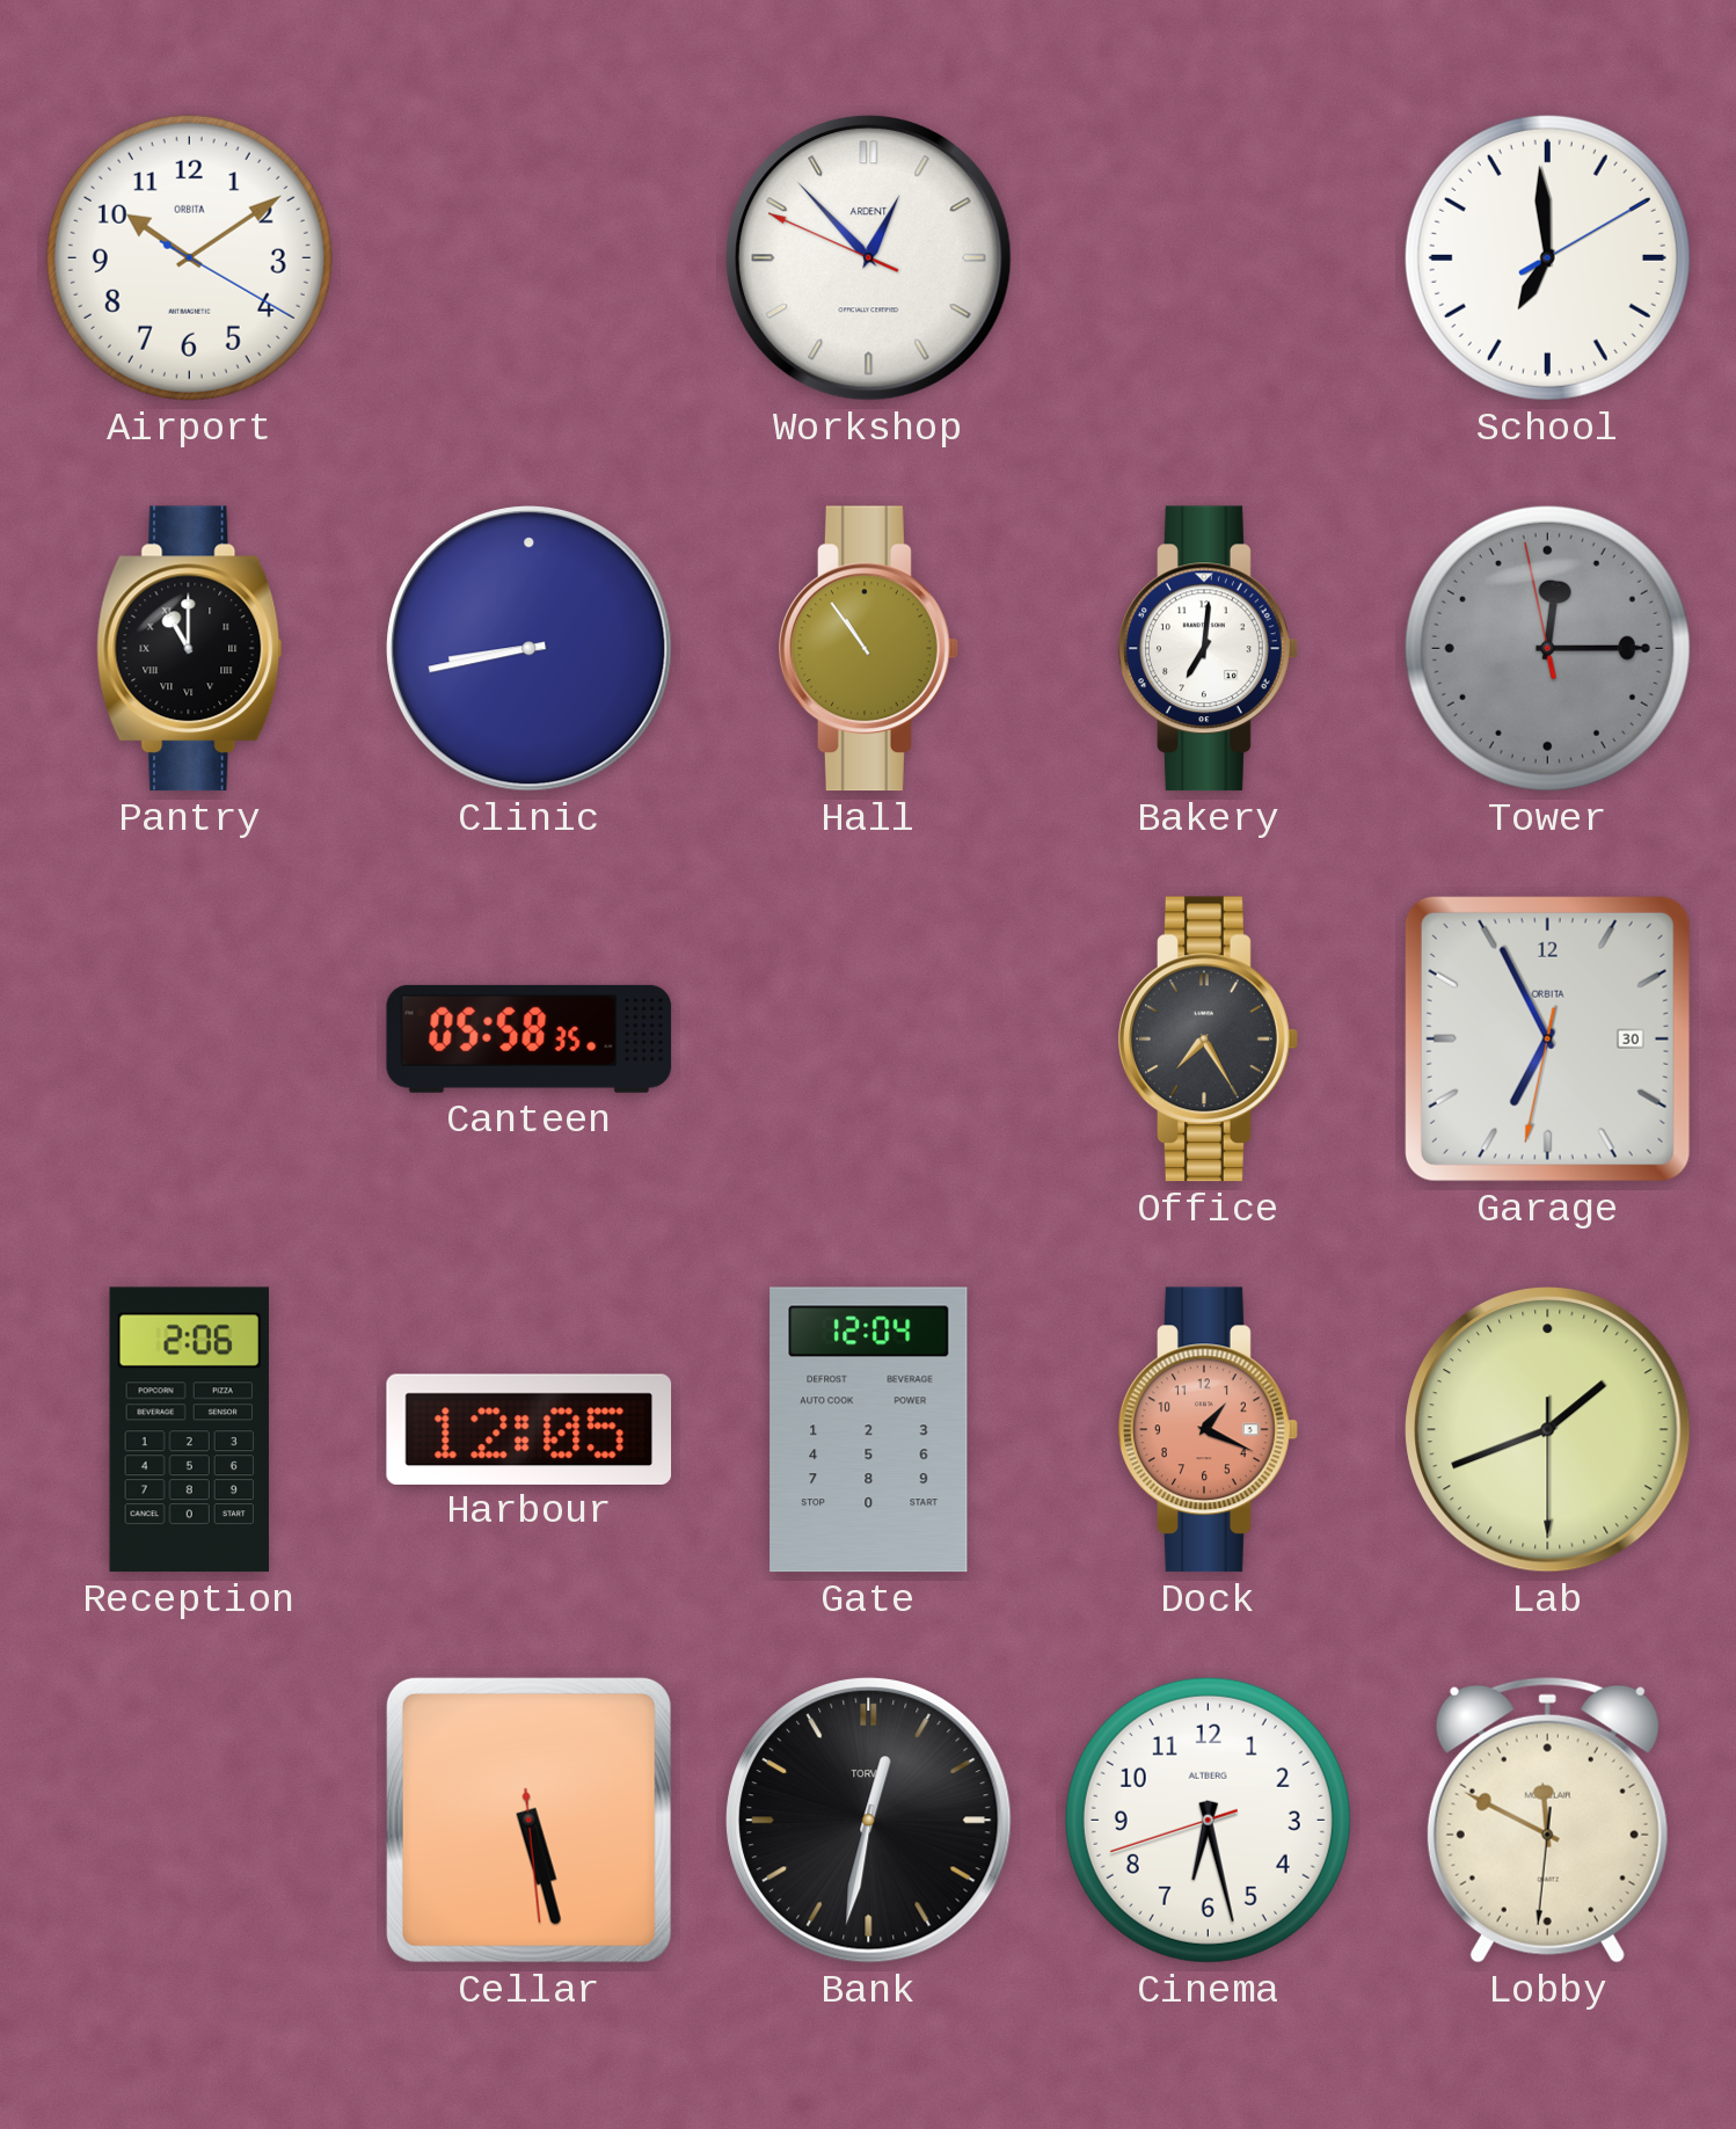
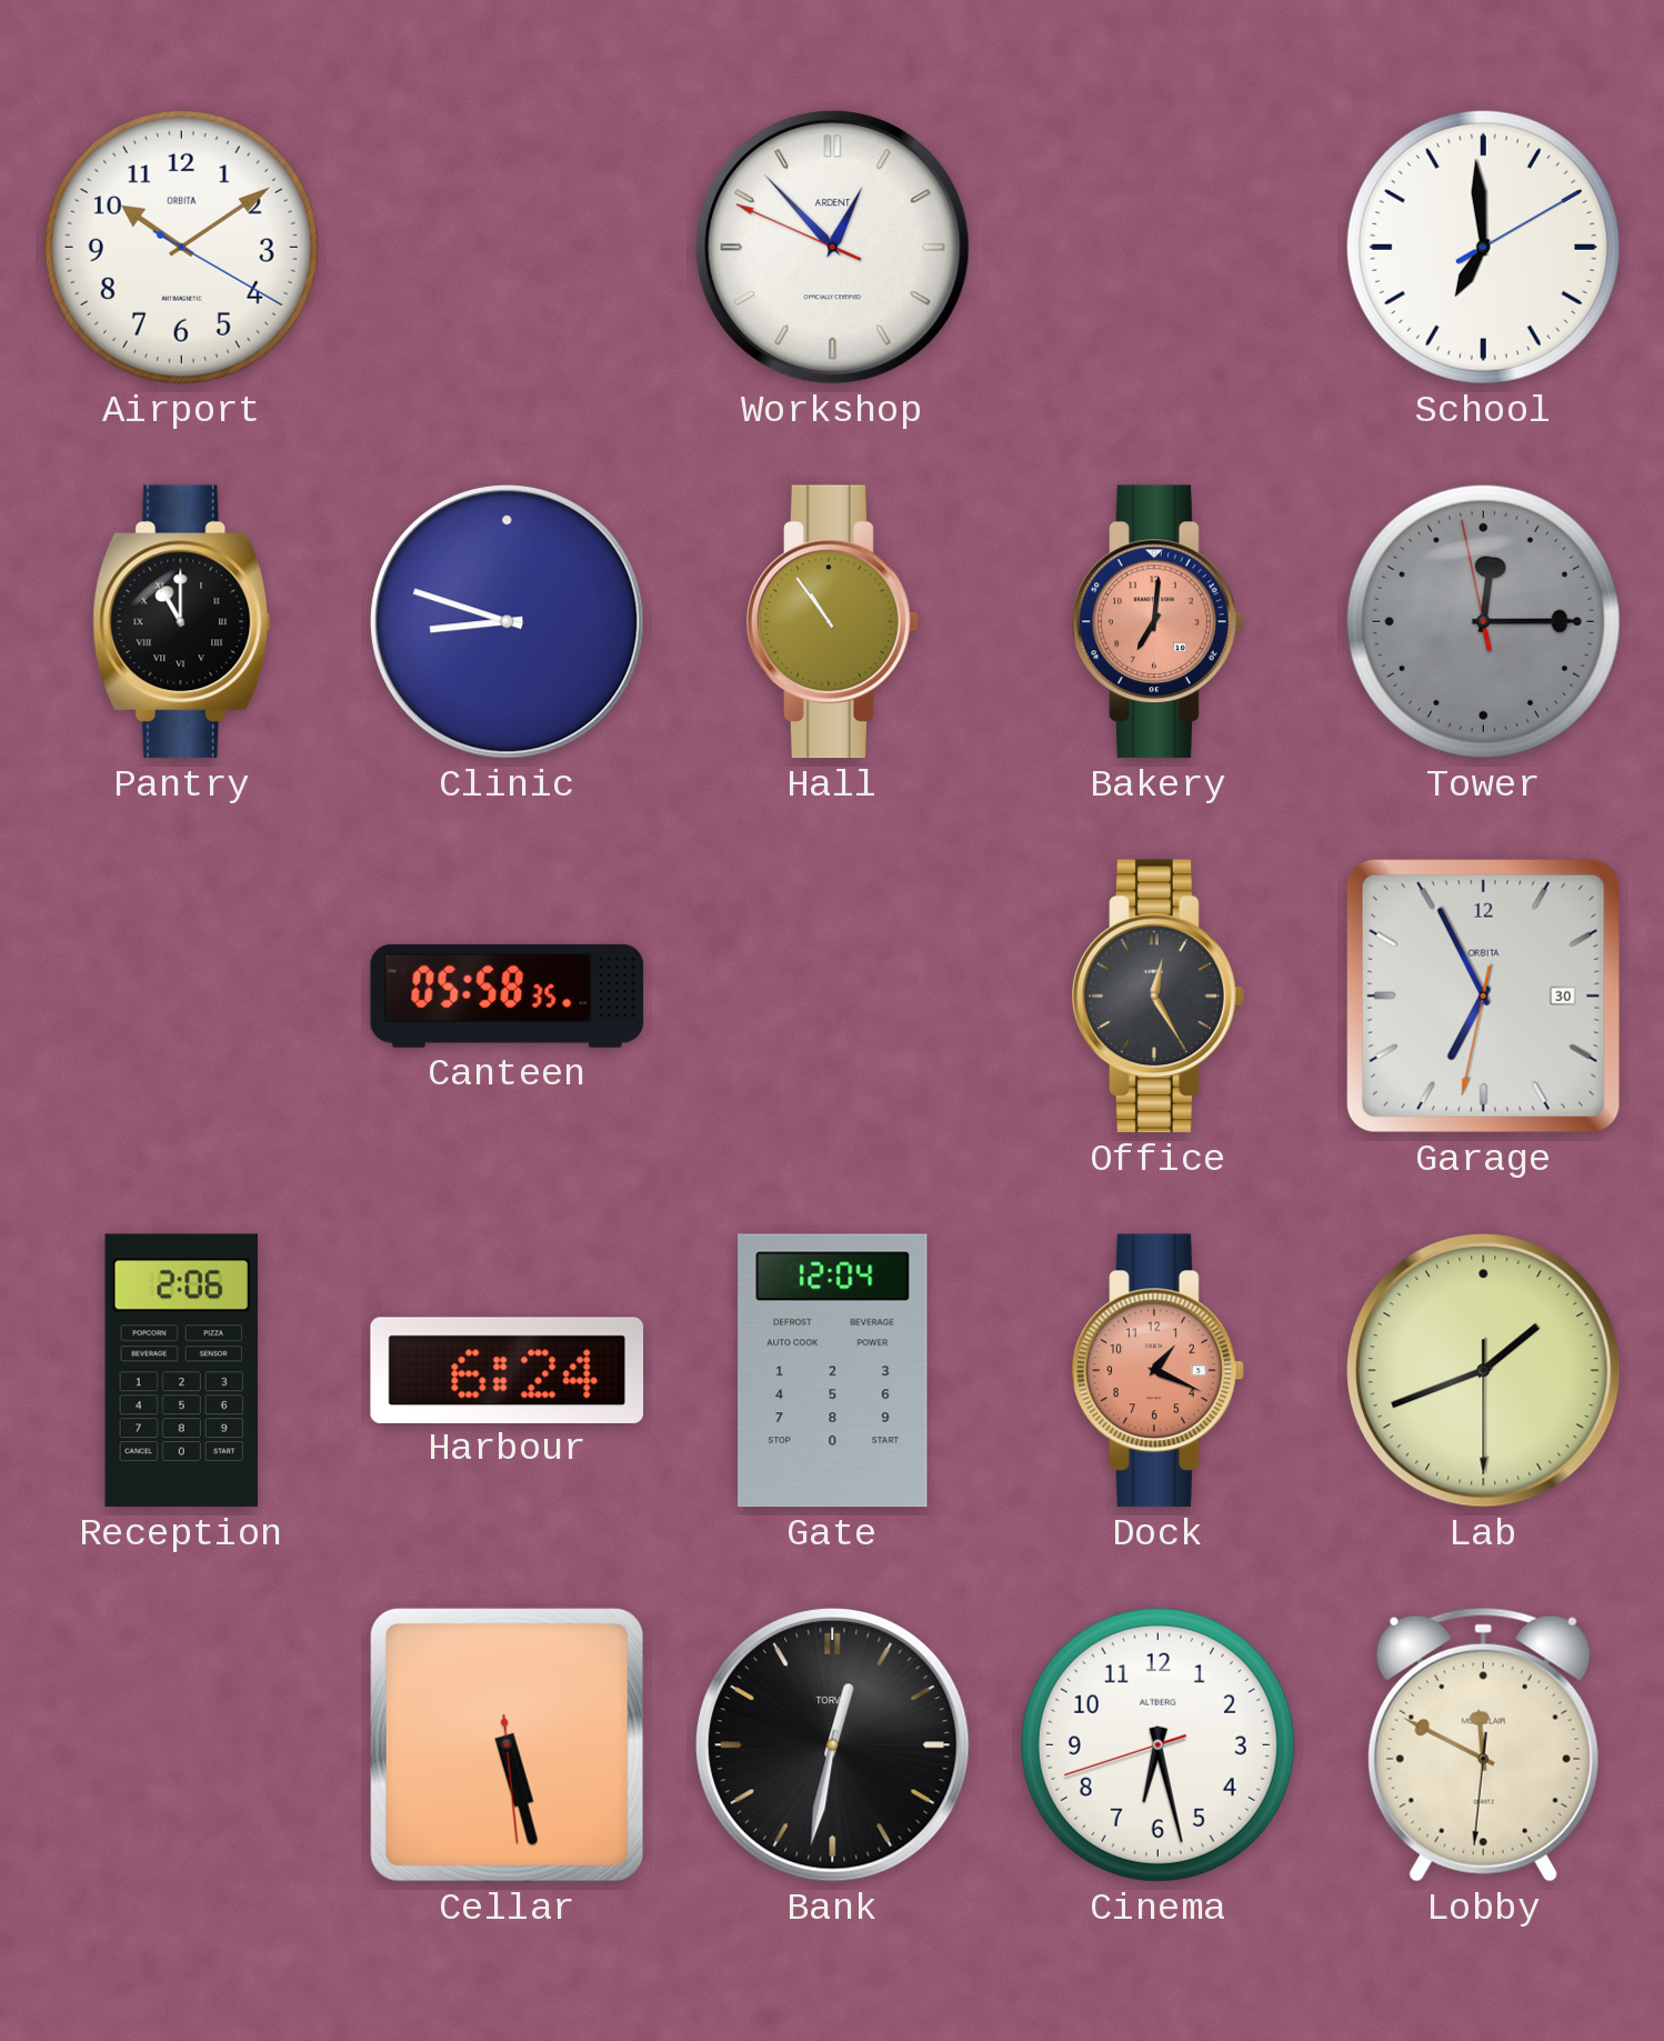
Clinic: 8:43 -> 8:48
Bakery dial: white -> salmon
Office: 7:25 -> 12:25
Harbour: 12:05 -> 6:24
